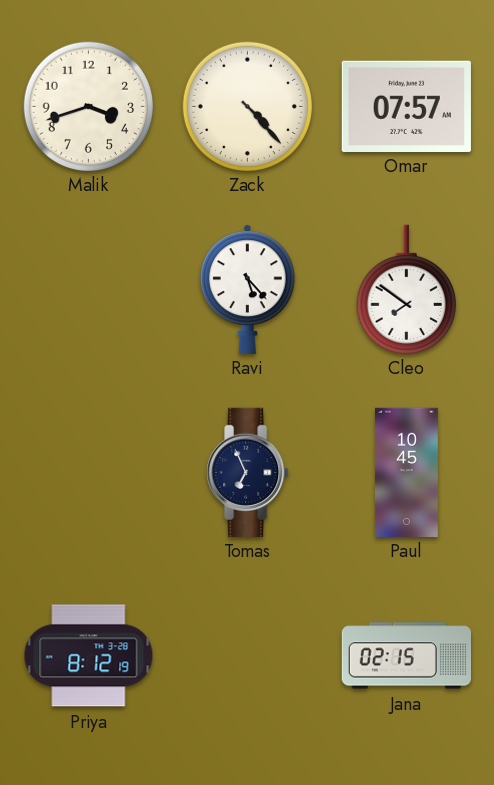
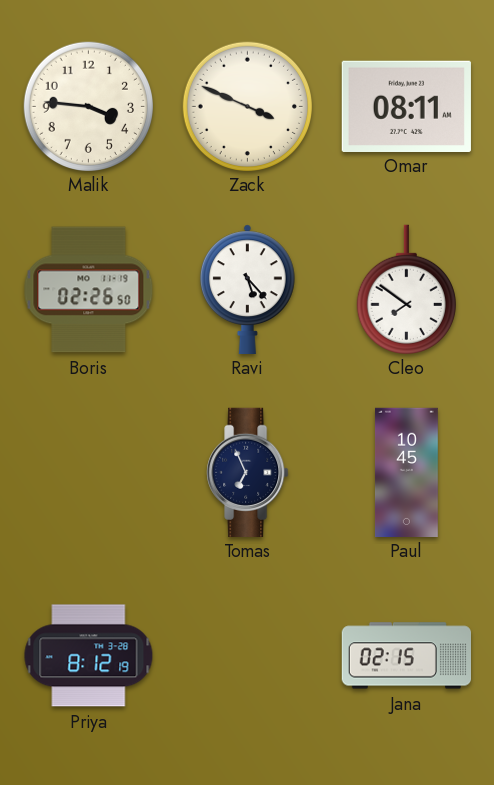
Malik: 3:42 -> 3:46
Zack: 4:23 -> 3:49
Omar: 07:57 -> 08:11
Boris: none -> 02:26
